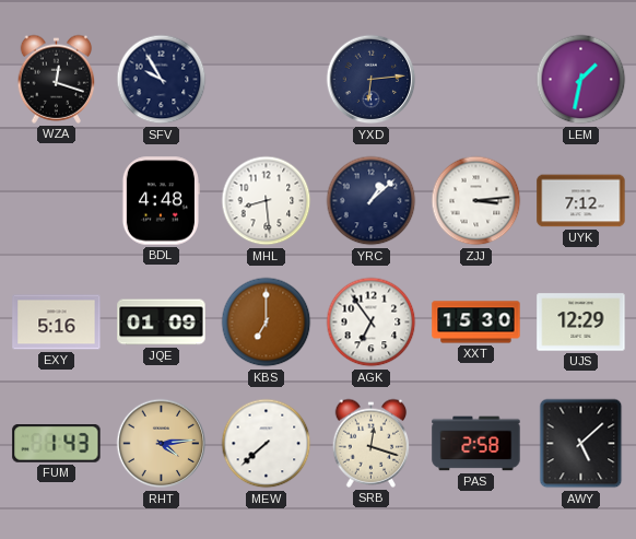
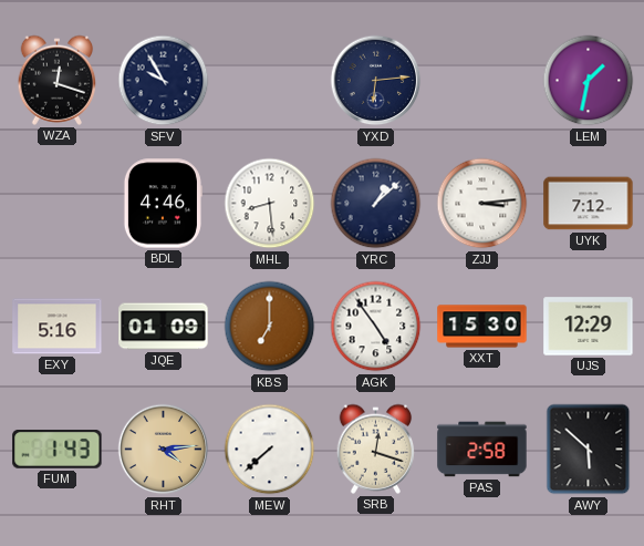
BDL: 4:48 -> 4:46
AGK: 6:54 -> 4:54
AWY: 5:08 -> 5:52
